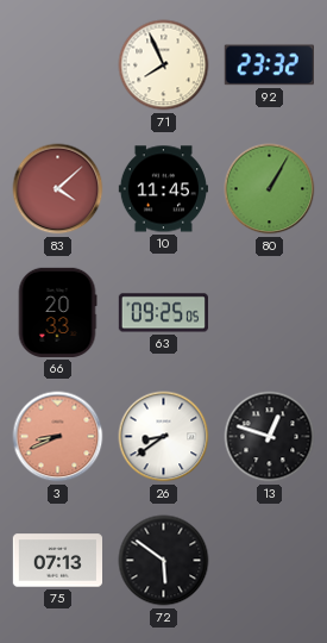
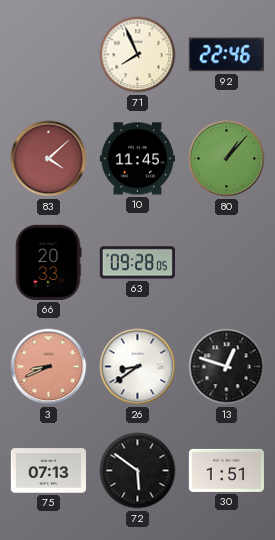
92: 23:32 -> 22:46
80: 1:05 -> 1:07
63: 09:25 -> 09:28
30: none -> 1:51
